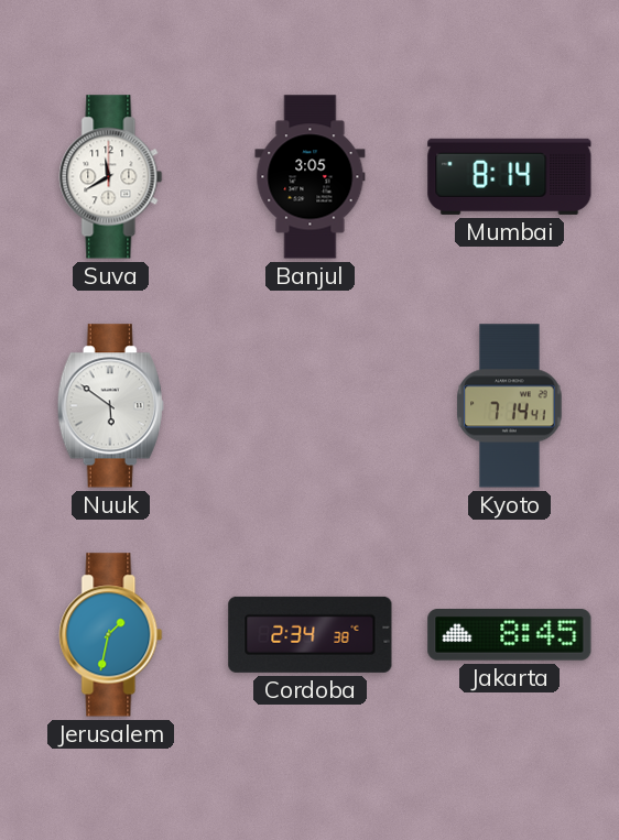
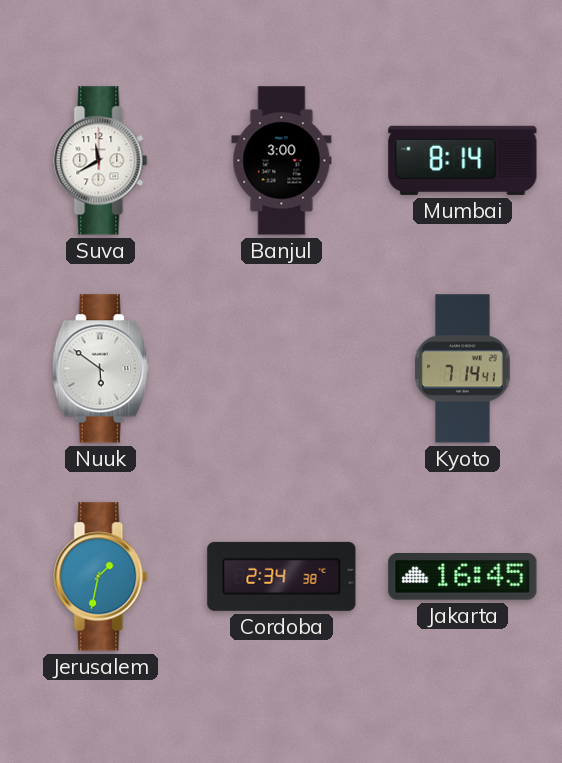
Banjul: 3:05 -> 3:00
Jakarta: 8:45 -> 16:45
